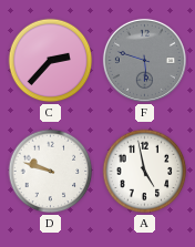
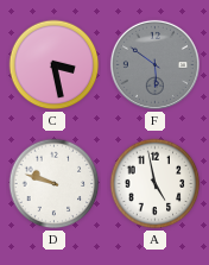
C: 2:37 -> 3:28
F: 5:48 -> 5:51
